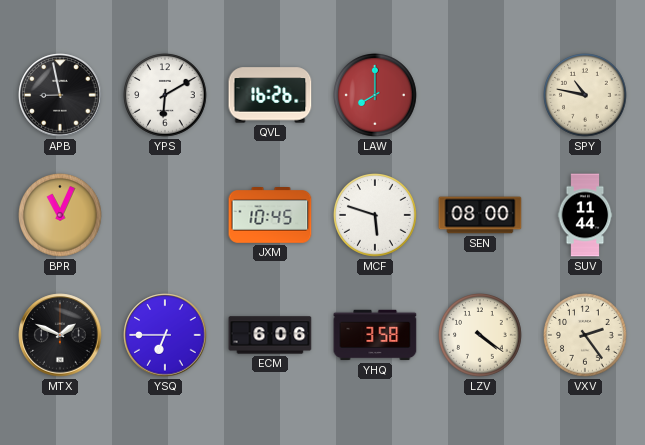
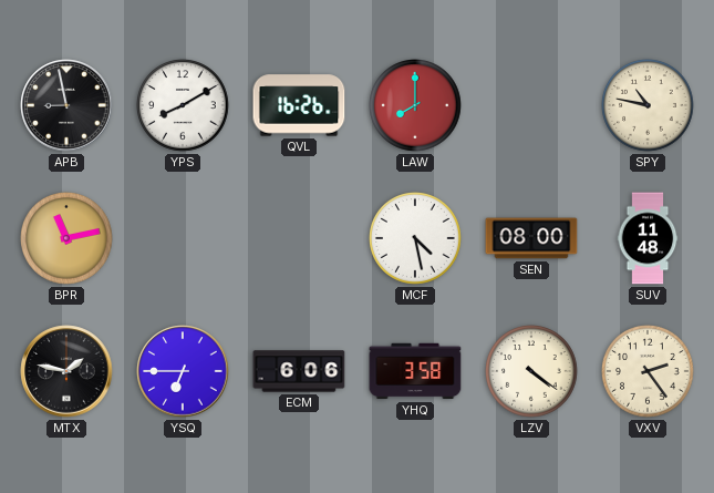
YPS: 6:10 -> 8:10
BPR: 11:04 -> 11:13
JXM: 10:45 -> none
MCF: 5:48 -> 4:28
SUV: 11:44 -> 11:48
MTX: 1:49 -> 1:47
